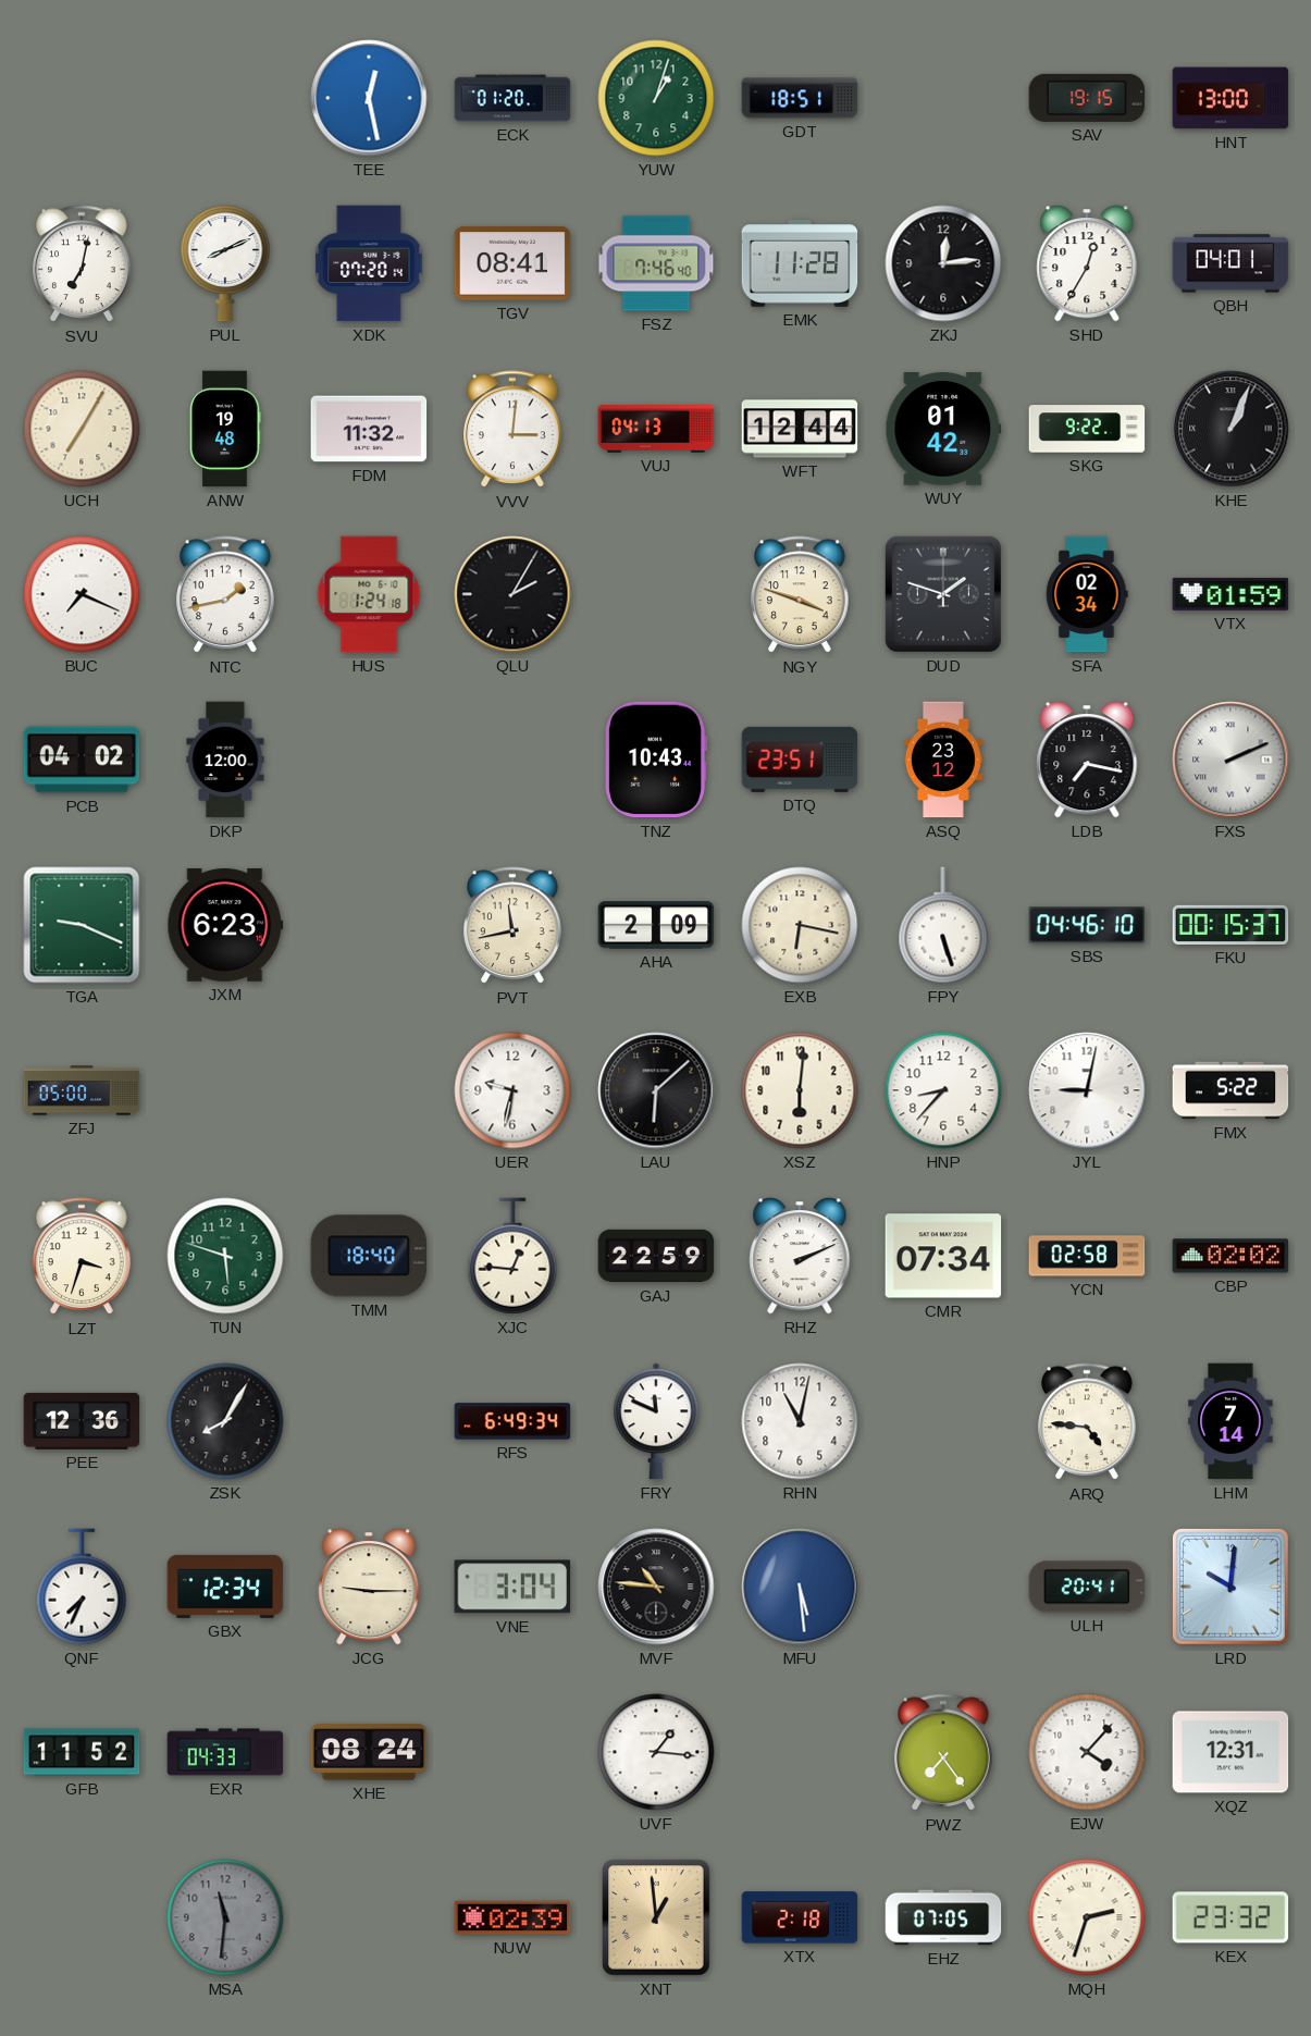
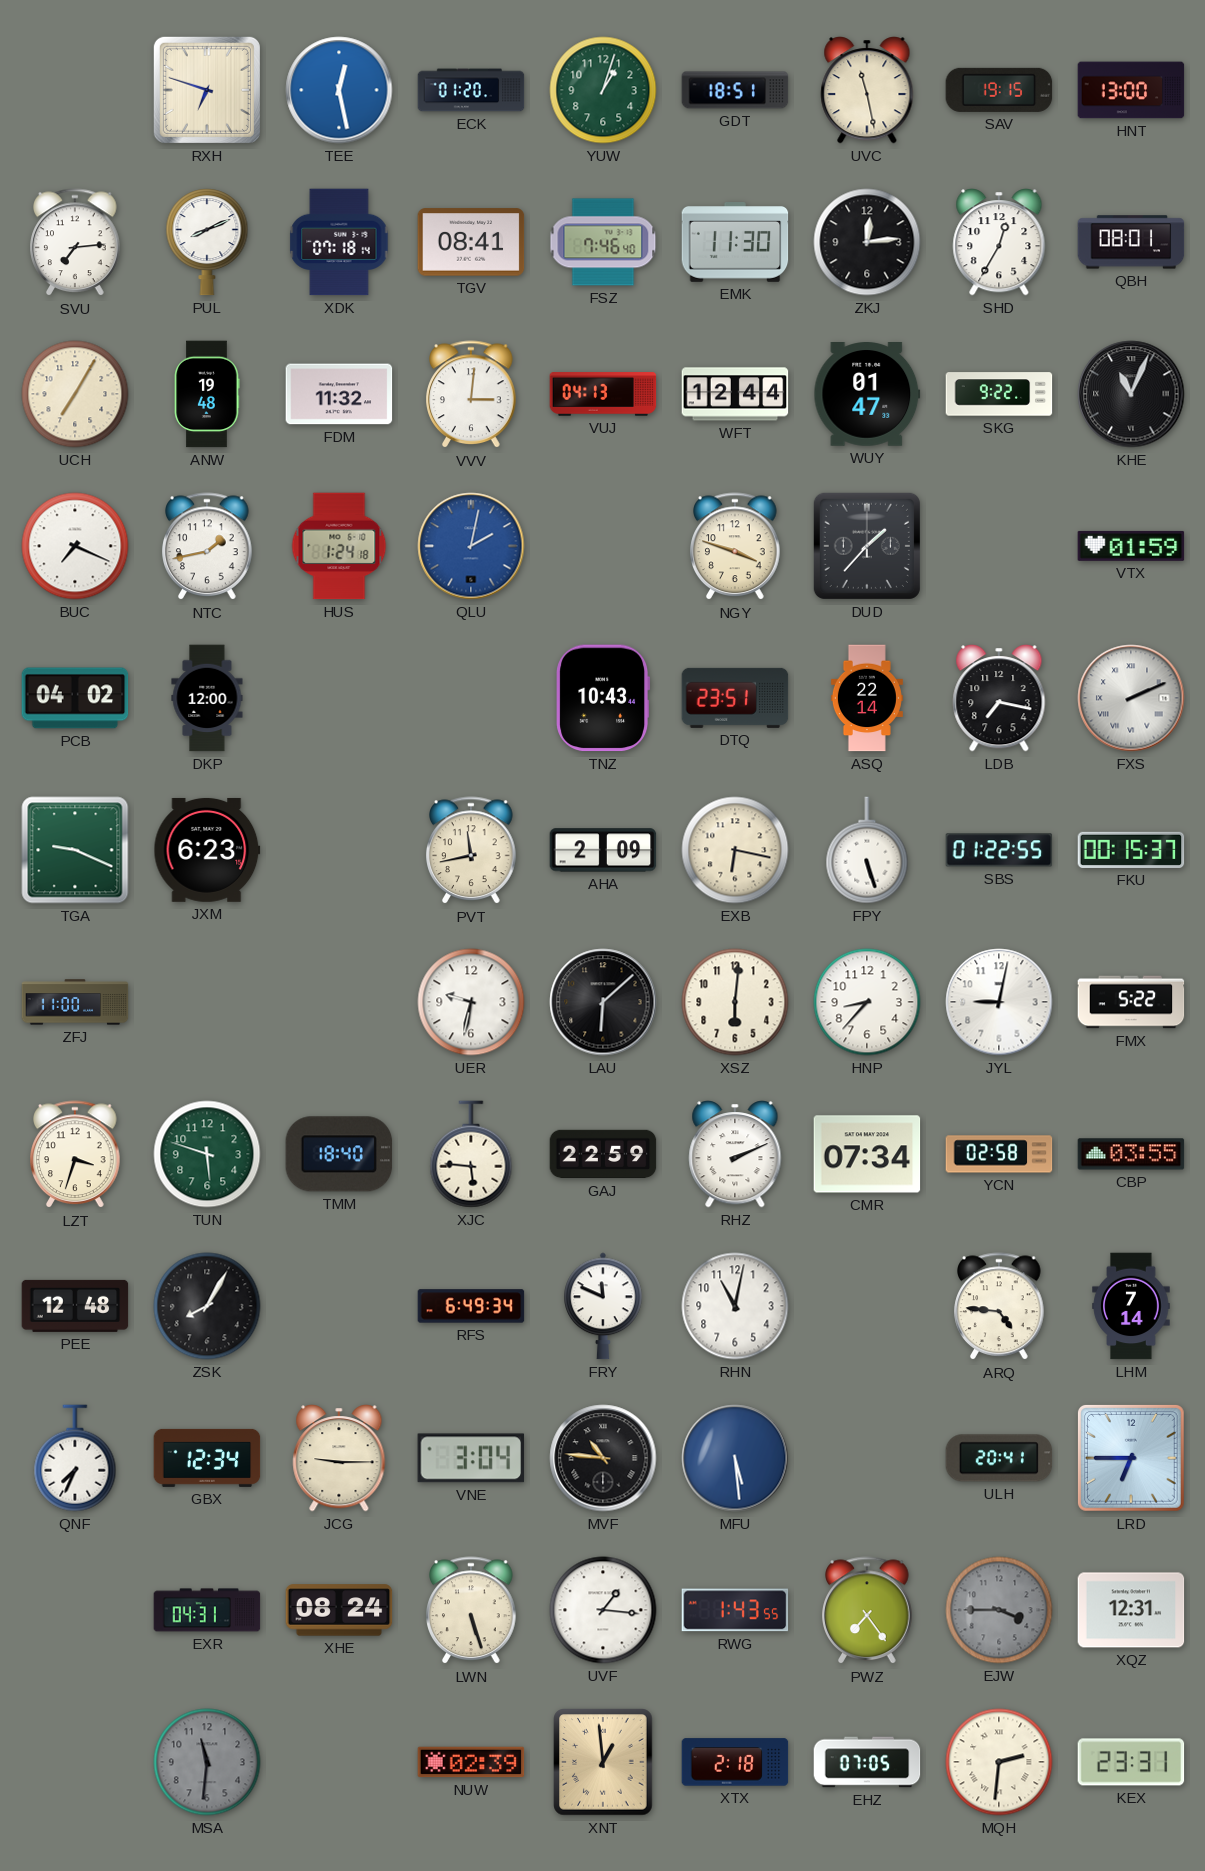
RXH: none -> 6:48
UVC: none -> 11:28
SVU: 7:02 -> 7:14
XDK: 07:20 -> 07:18
EMK: 11:28 -> 11:30
QBH: 04:01 -> 08:01
WUY: 01:42 -> 01:47
KHE: 1:04 -> 11:04
QLU: 2:05 -> 2:02
QLU dial: black -> blue
DUD: 1:48 -> 1:37
SFA: 02:34 -> none
ASQ: 23:12 -> 22:14
SBS: 04:46 -> 01:22
ZFJ: 05:00 -> 11:00
XJC: 12:46 -> 5:46
CBP: 02:02 -> 03:55
PEE: 12:36 -> 12:48
LRD: 10:01 -> 6:45
GFB: 11:52 -> none
EXR: 04:33 -> 04:31
LWN: none -> 5:27
RWG: none -> 1:43
EJW: 4:07 -> 3:45
EJW dial: white -> grey
MQH: 2:33 -> 2:31
KEX: 23:32 -> 23:31
